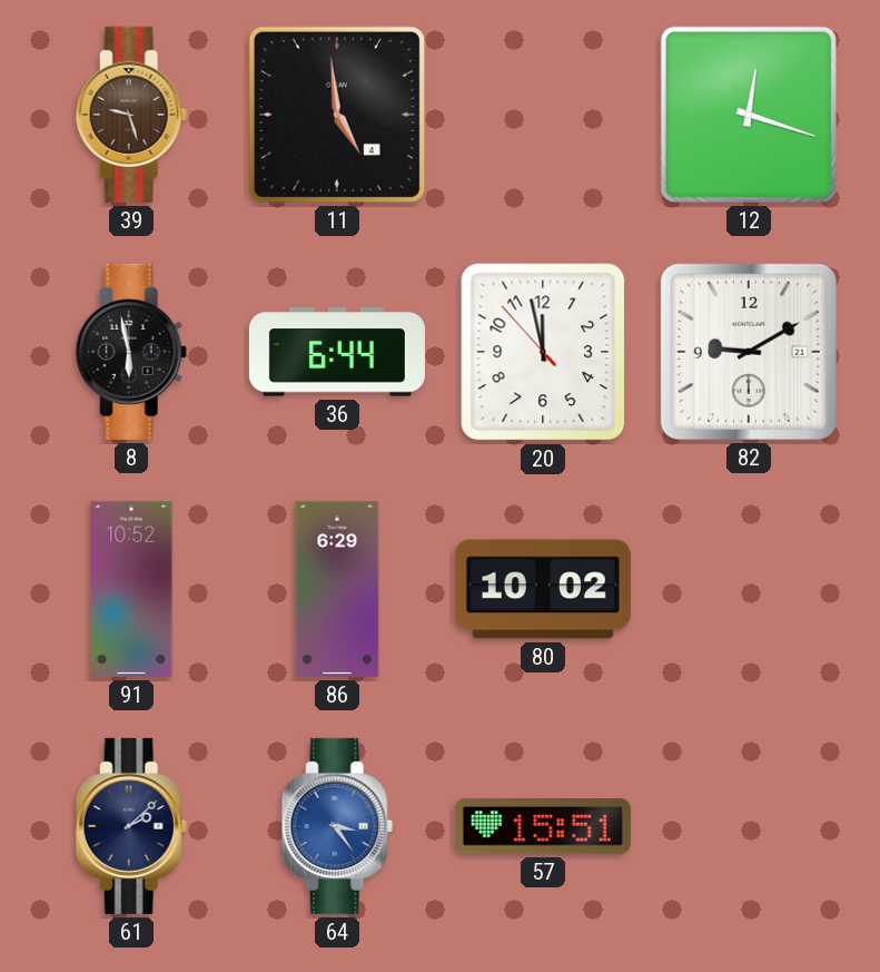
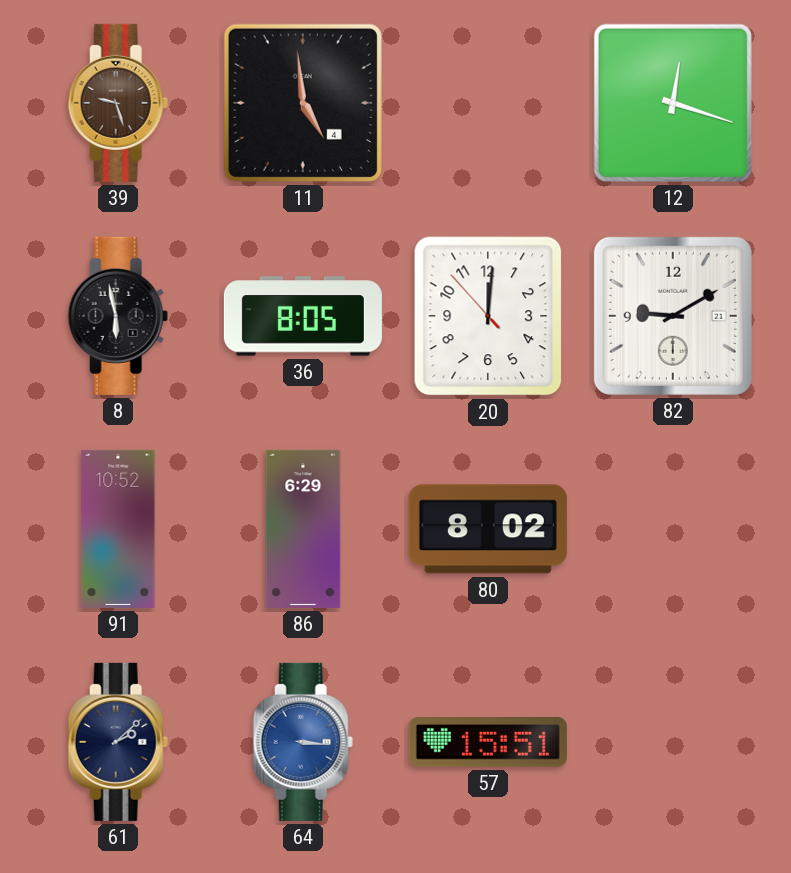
36: 6:44 -> 8:05
20: 11:57 -> 12:00
80: 10:02 -> 8:02
64: 3:24 -> 3:16
